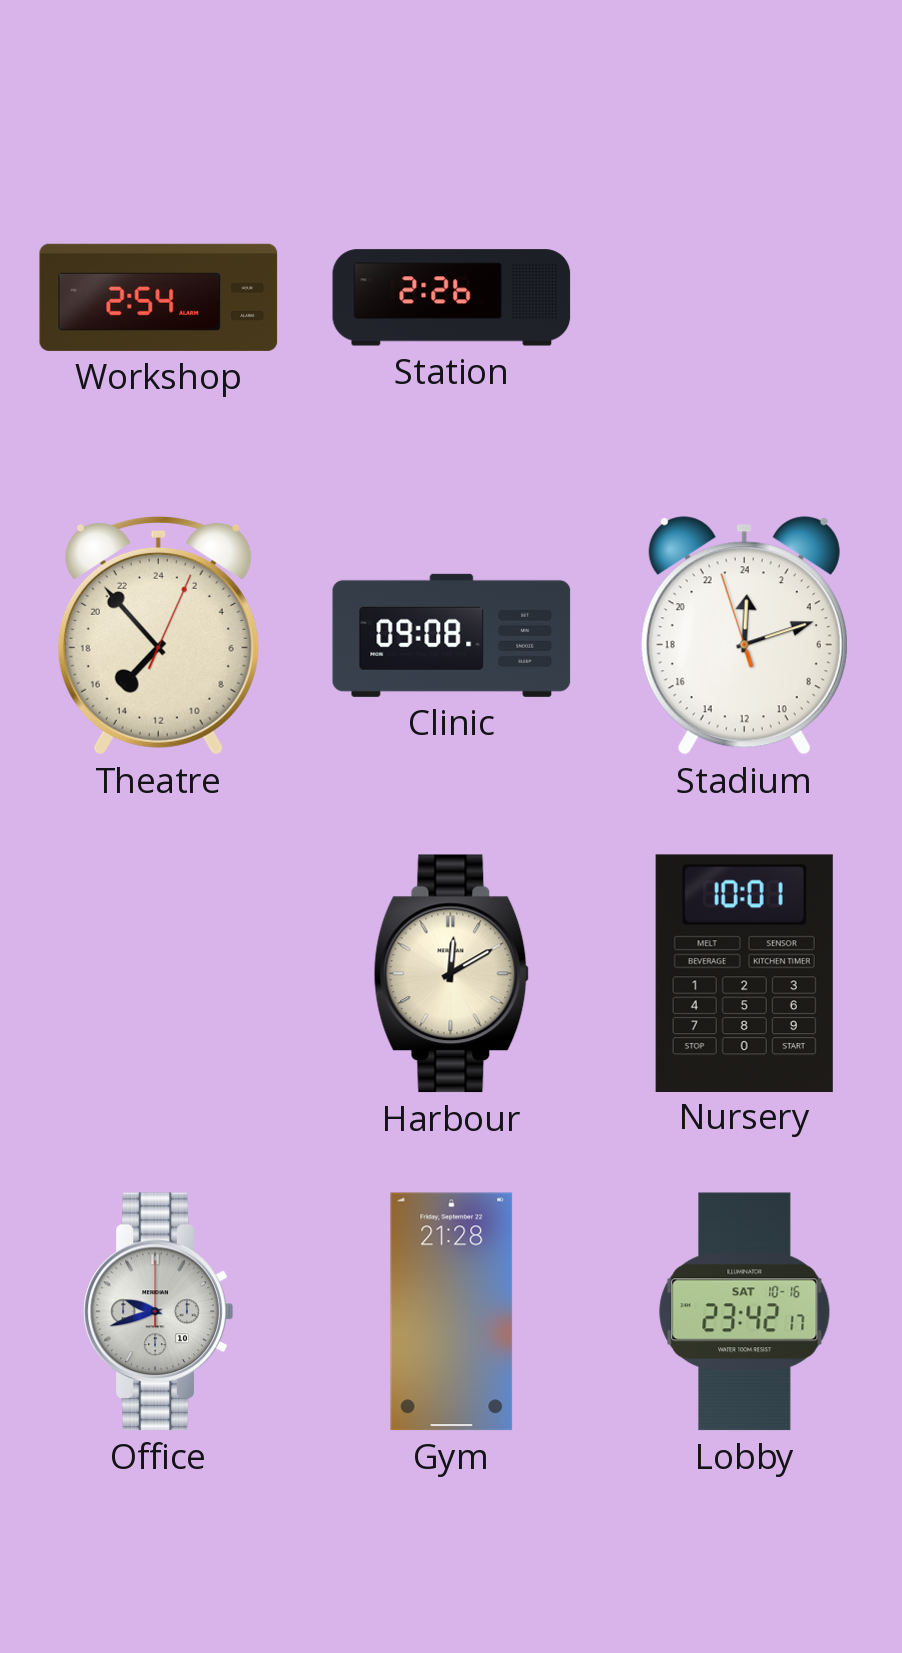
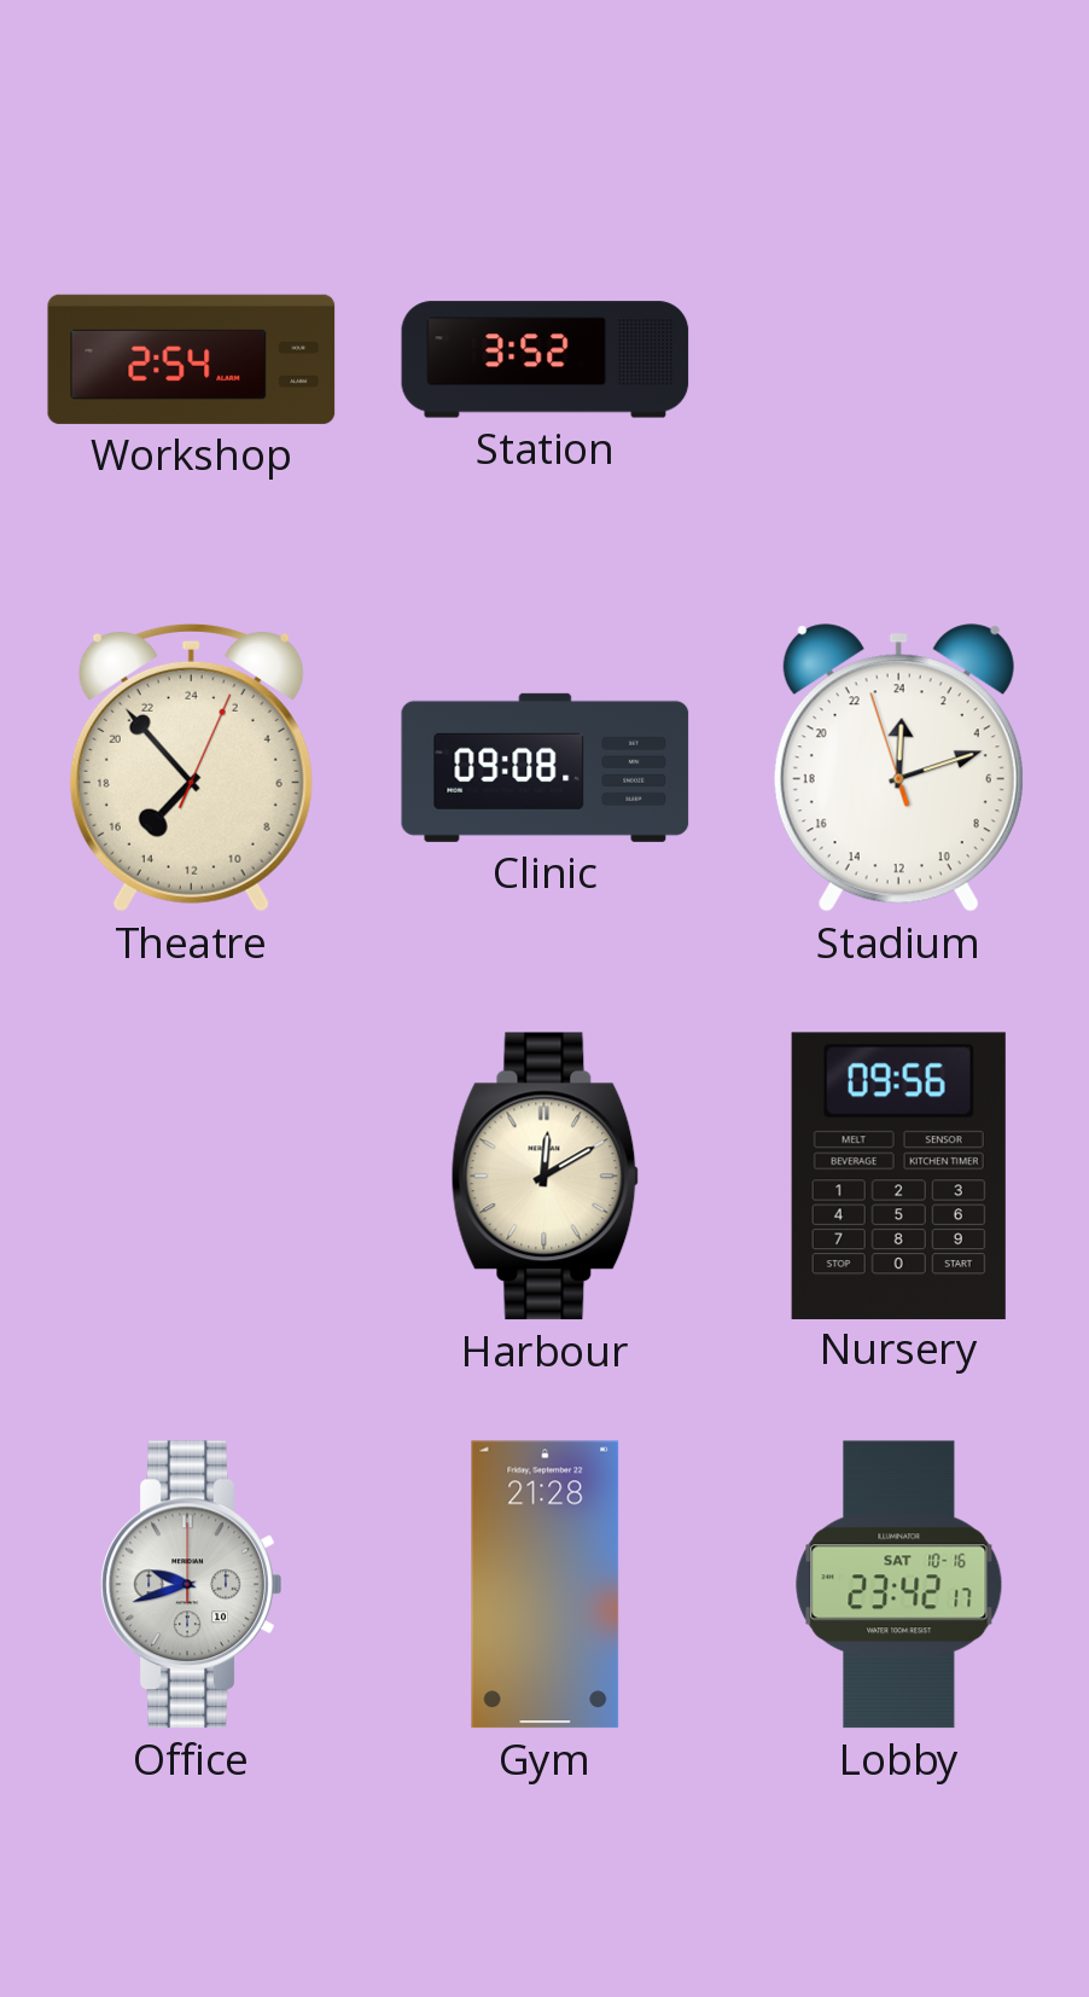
Station: 2:26 -> 3:52
Nursery: 10:01 -> 09:56
